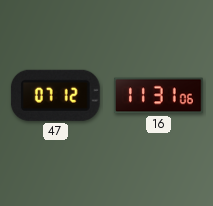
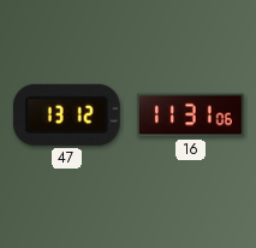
47: 07:12 -> 13:12
